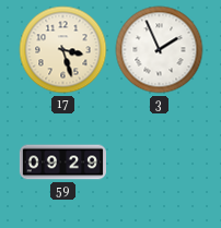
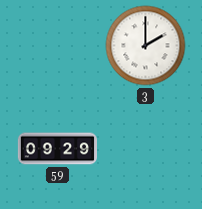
17: 3:27 -> none
3: 1:56 -> 2:00
